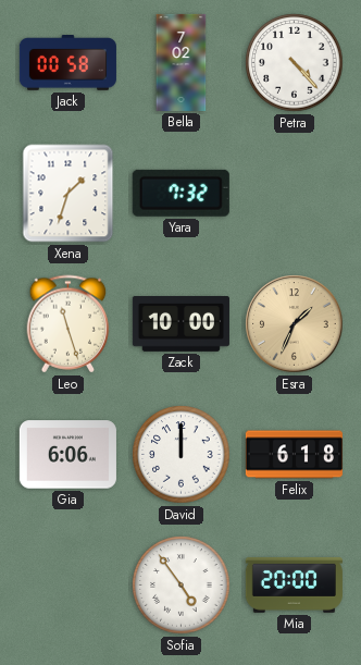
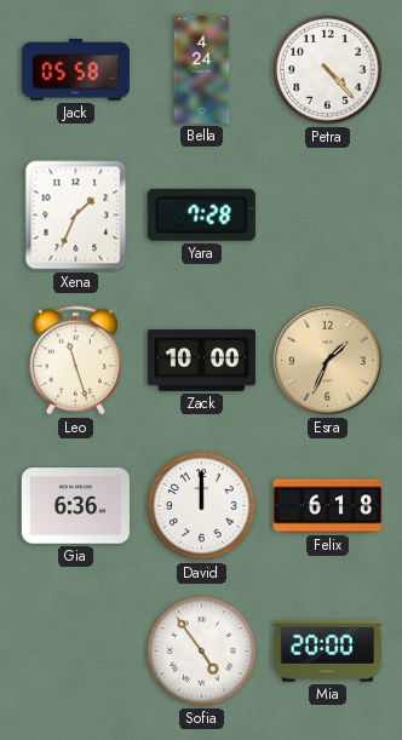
Jack: 00:58 -> 05:58
Bella: 7:02 -> 4:24
Xena: 1:33 -> 1:34
Yara: 7:32 -> 7:28
Gia: 6:06 -> 6:36
